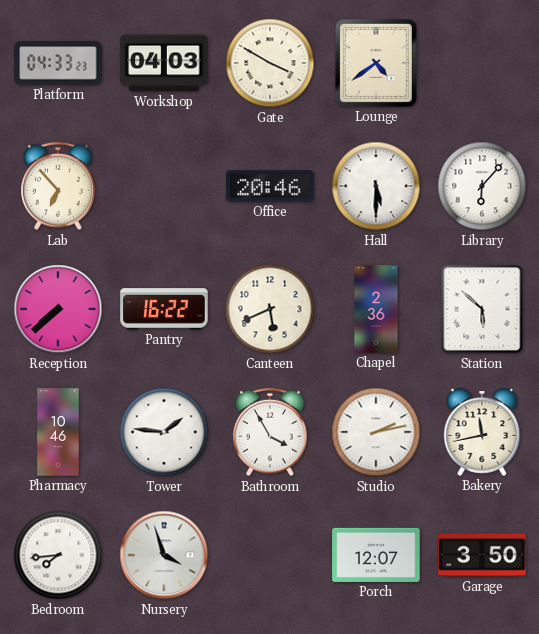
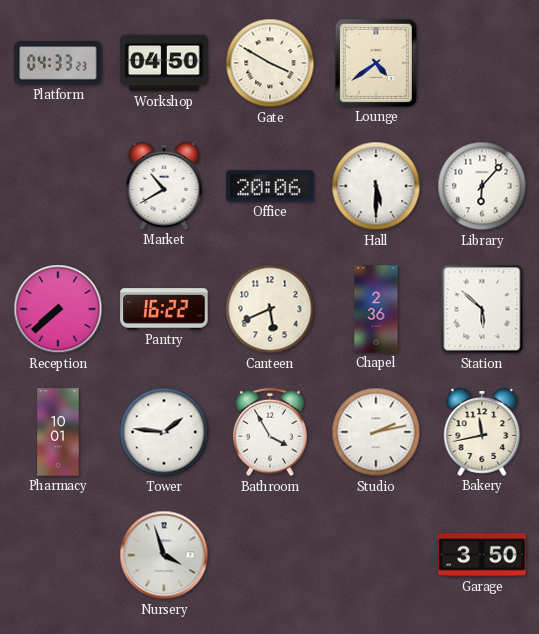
Workshop: 04:03 -> 04:50
Lab: 6:53 -> none
Market: none -> 10:40
Office: 20:46 -> 20:06
Pharmacy: 10:46 -> 10:01
Bedroom: 7:44 -> none
Porch: 12:07 -> none
